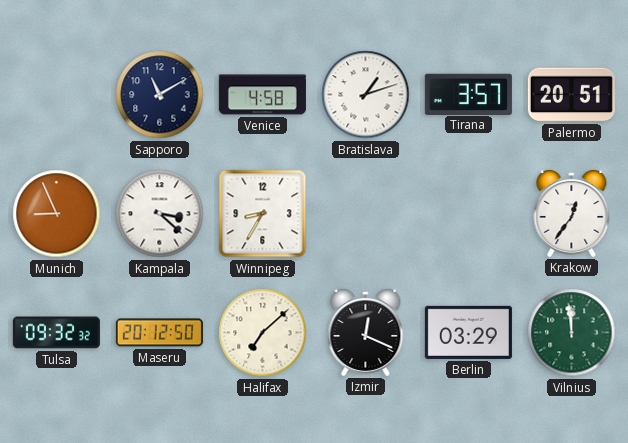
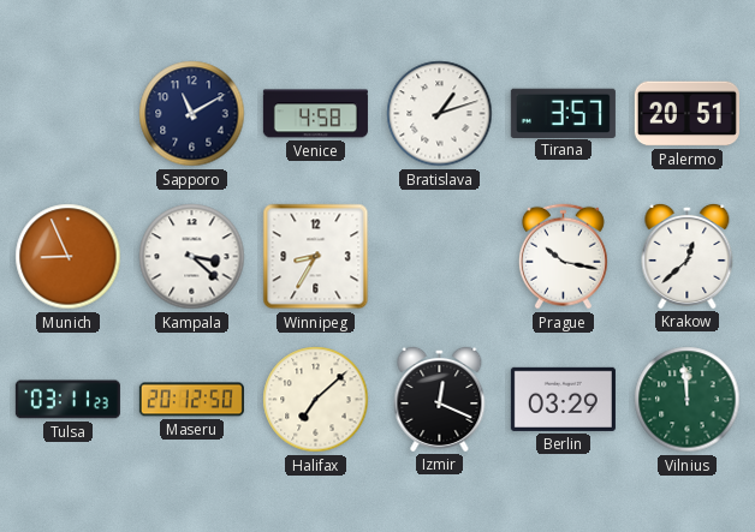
Prague: none -> 10:17
Krakow: 12:36 -> 12:38
Tulsa: 09:32 -> 03:11
